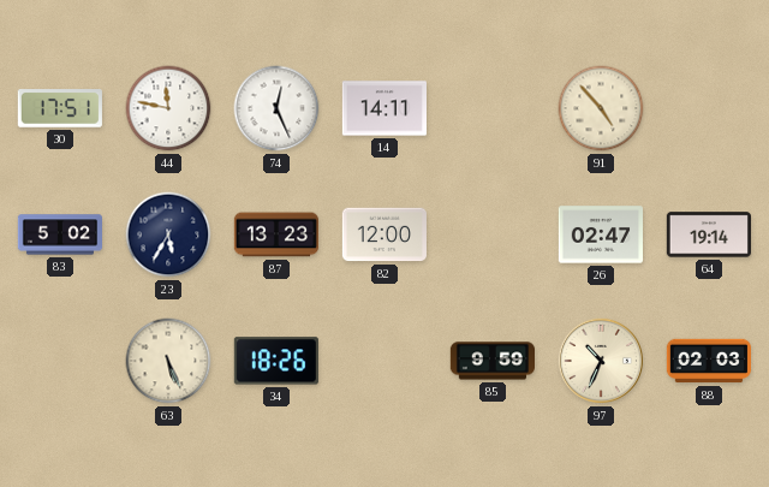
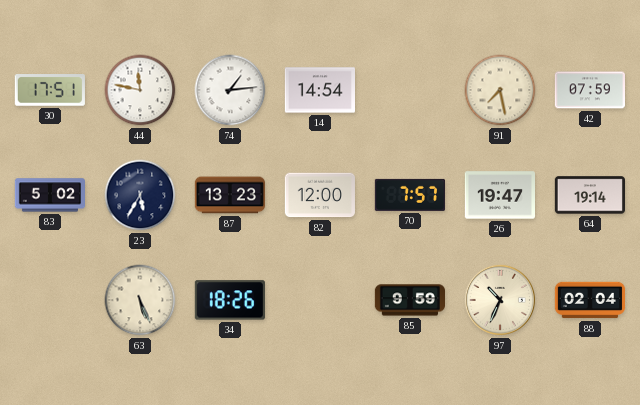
74: 12:26 -> 1:14
14: 14:11 -> 14:54
91: 4:53 -> 7:28
42: none -> 07:59
70: none -> 7:57
26: 02:47 -> 19:47
88: 02:03 -> 02:04
